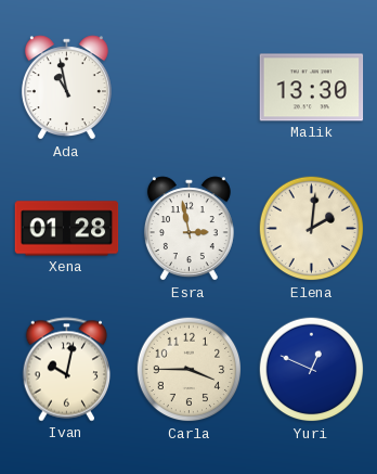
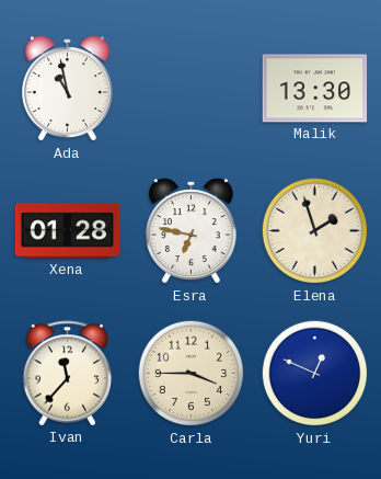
Esra: 2:58 -> 6:47
Elena: 2:01 -> 1:57
Ivan: 10:02 -> 11:37
